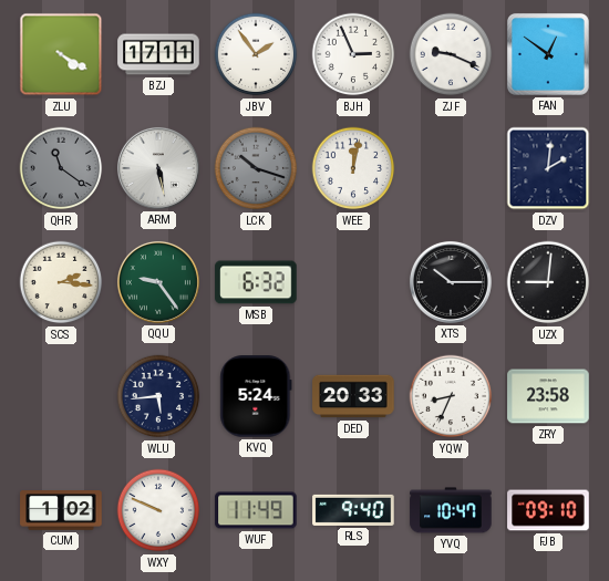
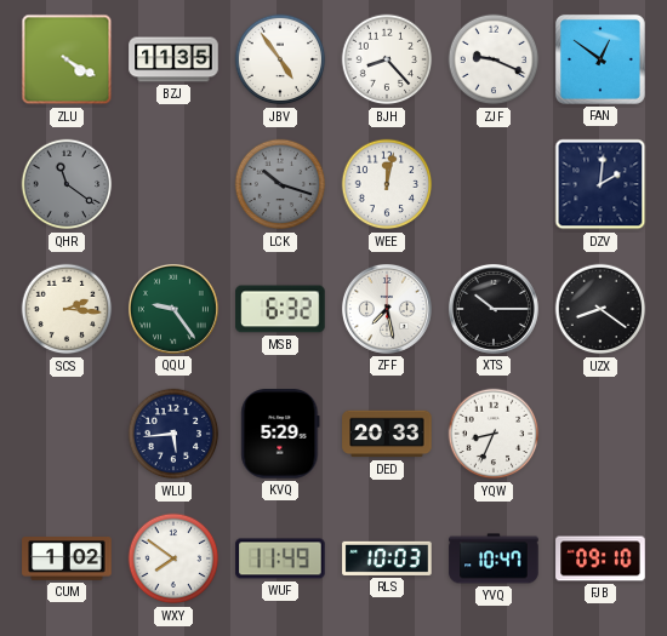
BZJ: 17:11 -> 11:35
JBV: 1:54 -> 4:54
BJH: 2:56 -> 8:23
ARM: 5:28 -> none
ZFF: none -> 7:28
UZX: 9:01 -> 8:21
KVQ: 5:24 -> 5:29
ZRY: 23:58 -> none
WXY: 9:49 -> 7:51
RLS: 9:40 -> 10:03
